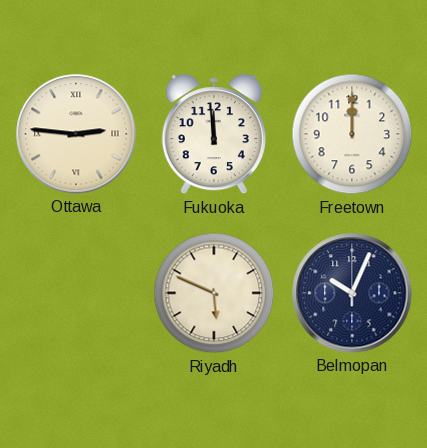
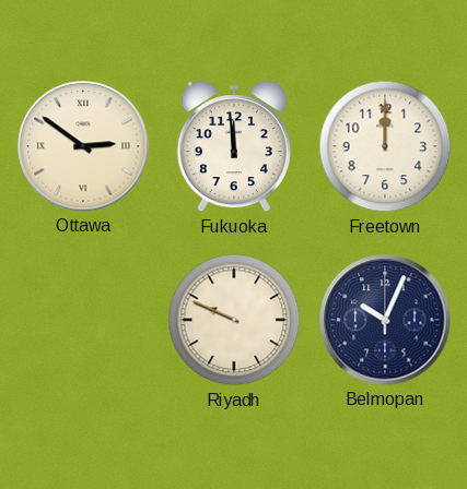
Ottawa: 2:46 -> 2:51
Riyadh: 5:49 -> 9:49
